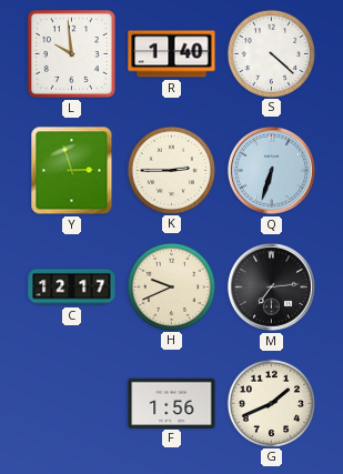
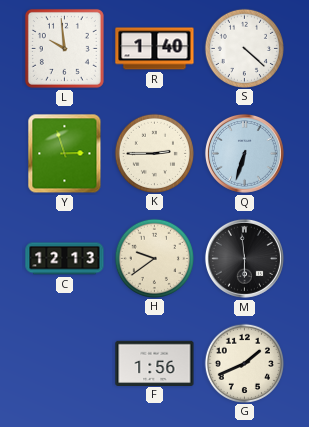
C: 12:17 -> 12:13
H: 9:41 -> 9:39
M: 7:14 -> 5:59
